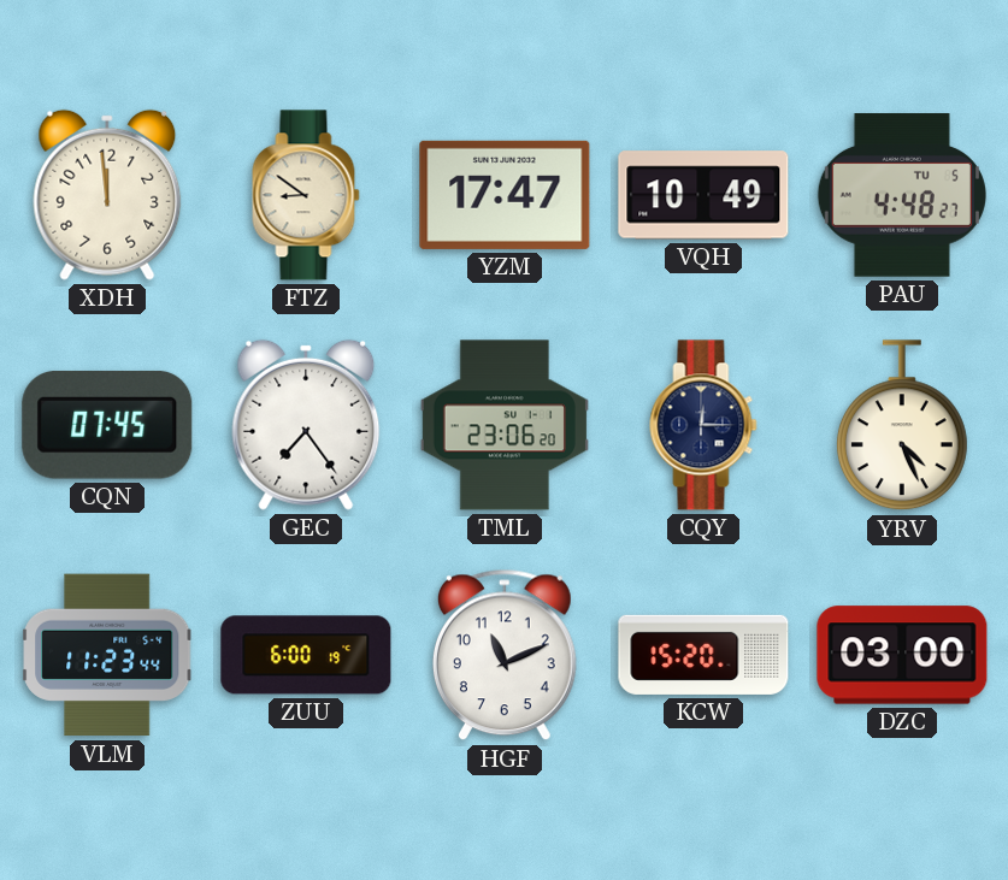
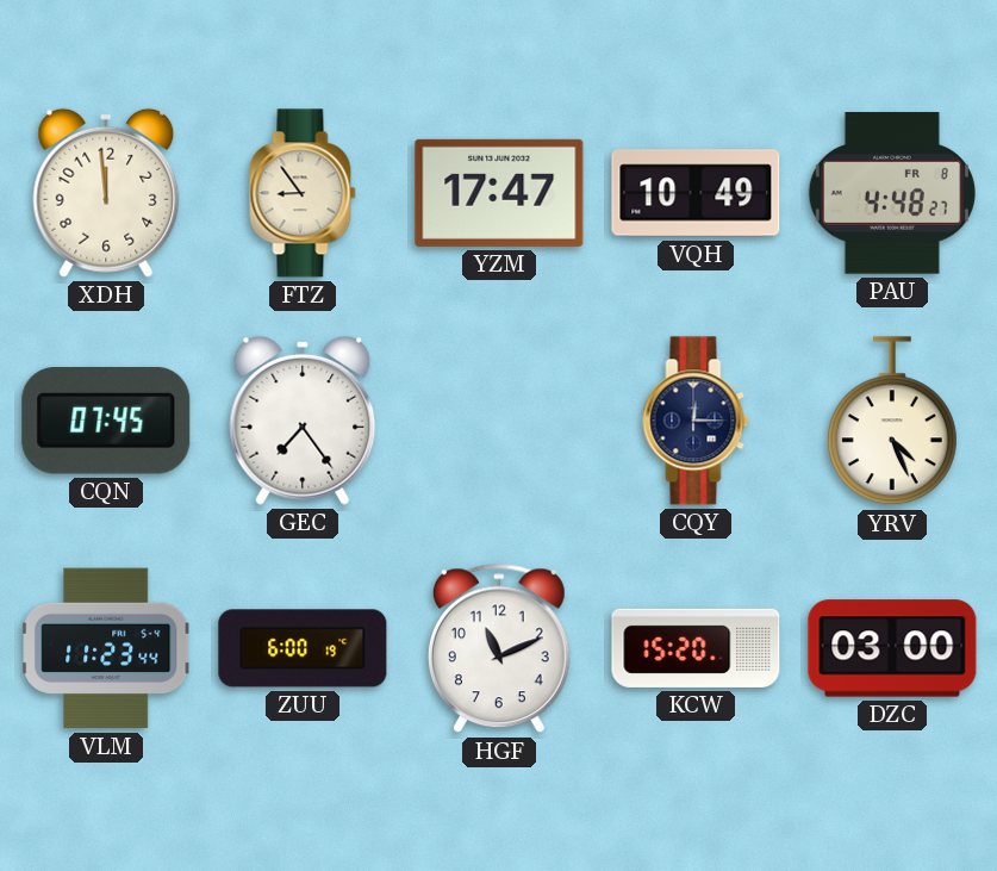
FTZ: 8:51 -> 8:54
PAU date: TU 5 -> FR 8
TML: 23:06 -> none
